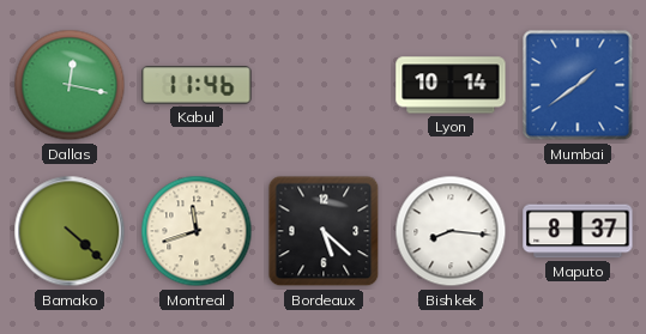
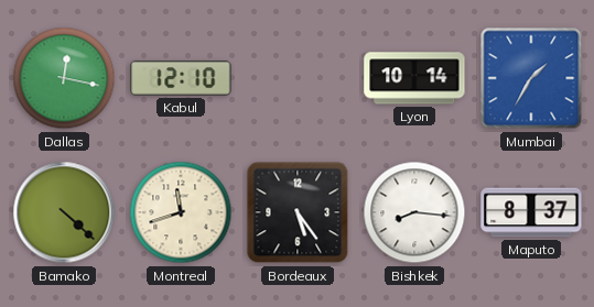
Kabul: 11:46 -> 12:10
Mumbai: 1:39 -> 1:35
Bordeaux: 5:22 -> 5:24
